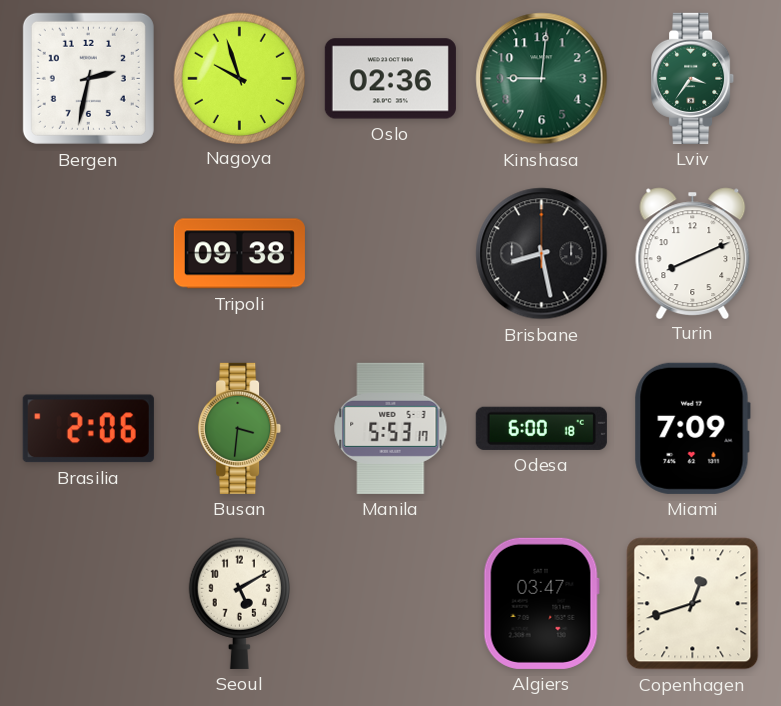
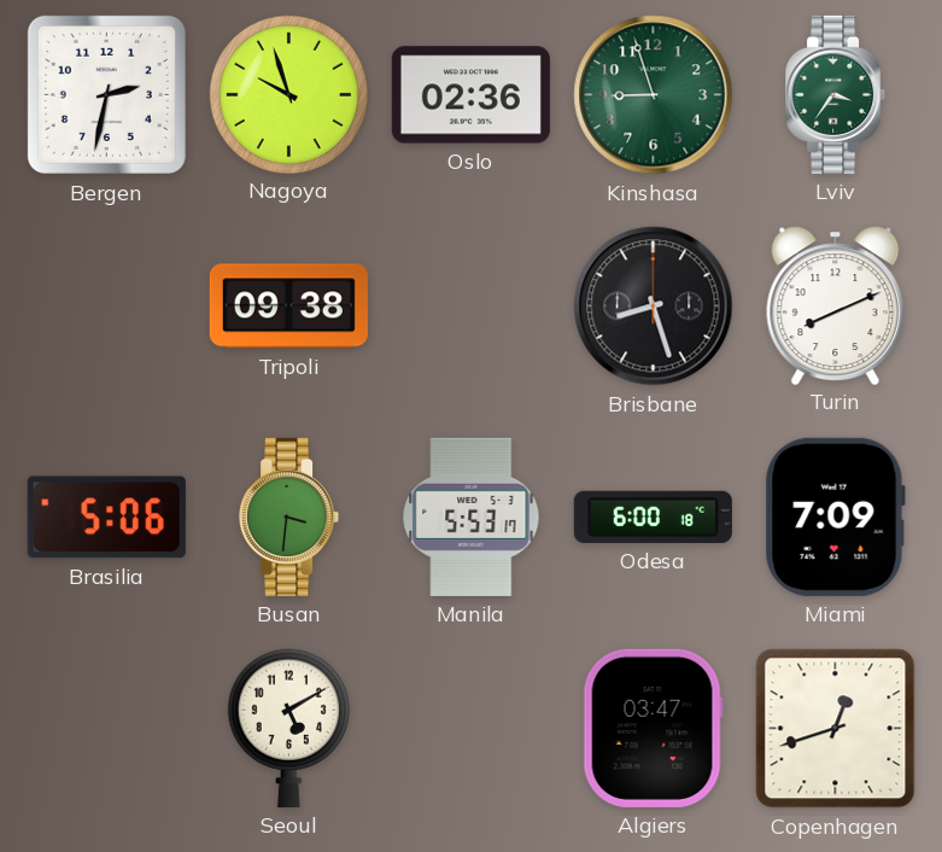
Kinshasa: 9:01 -> 8:57
Brisbane: 8:28 -> 8:27
Brasilia: 2:06 -> 5:06
